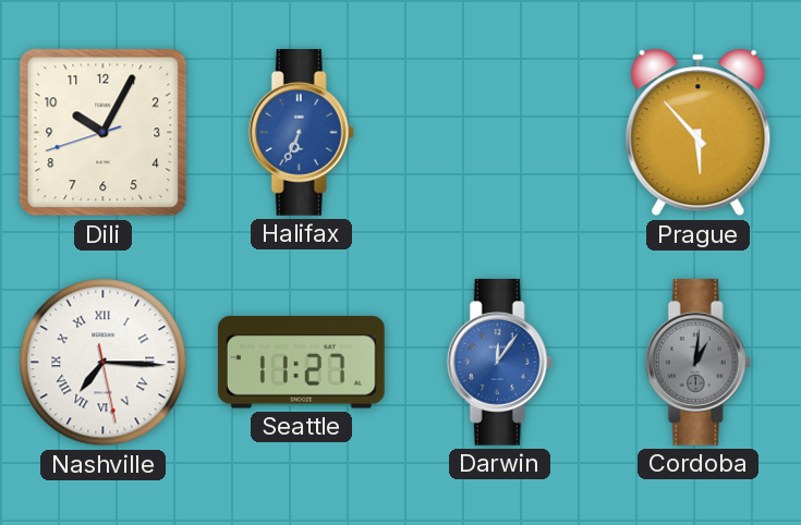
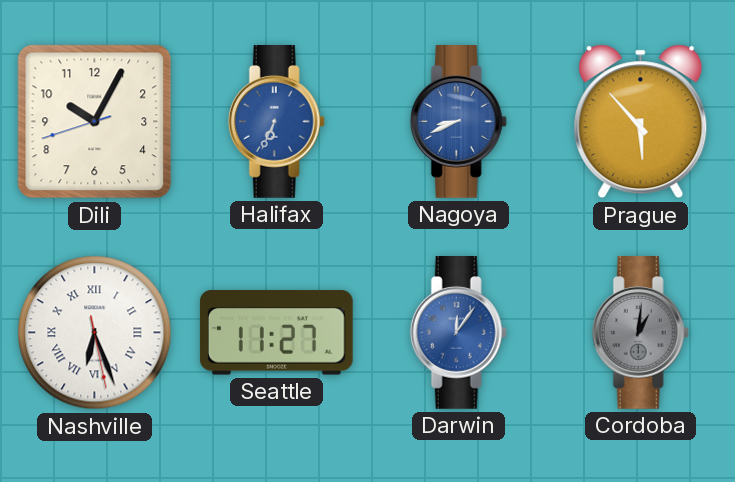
Nagoya: none -> 8:41
Nashville: 7:15 -> 6:26
